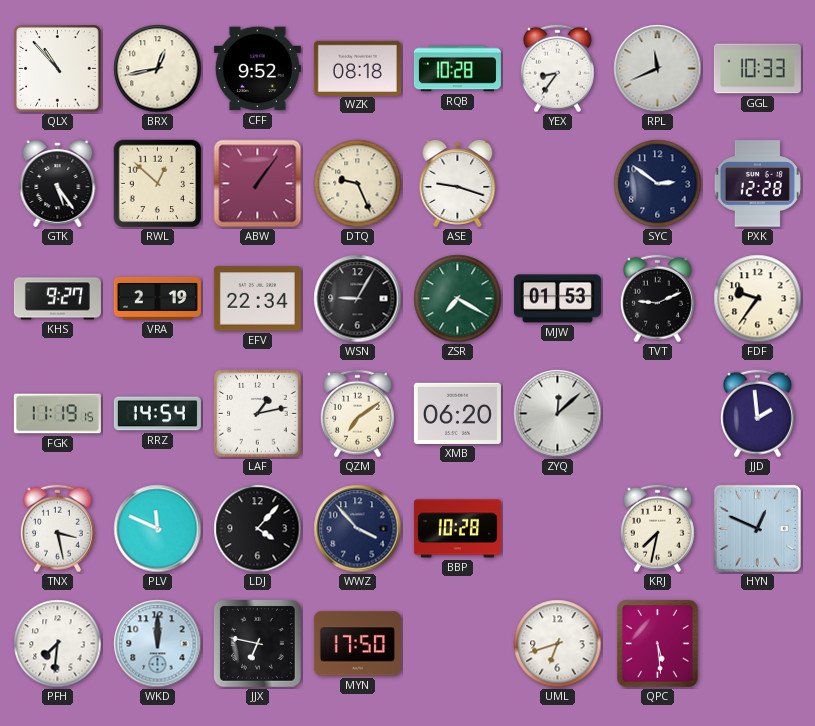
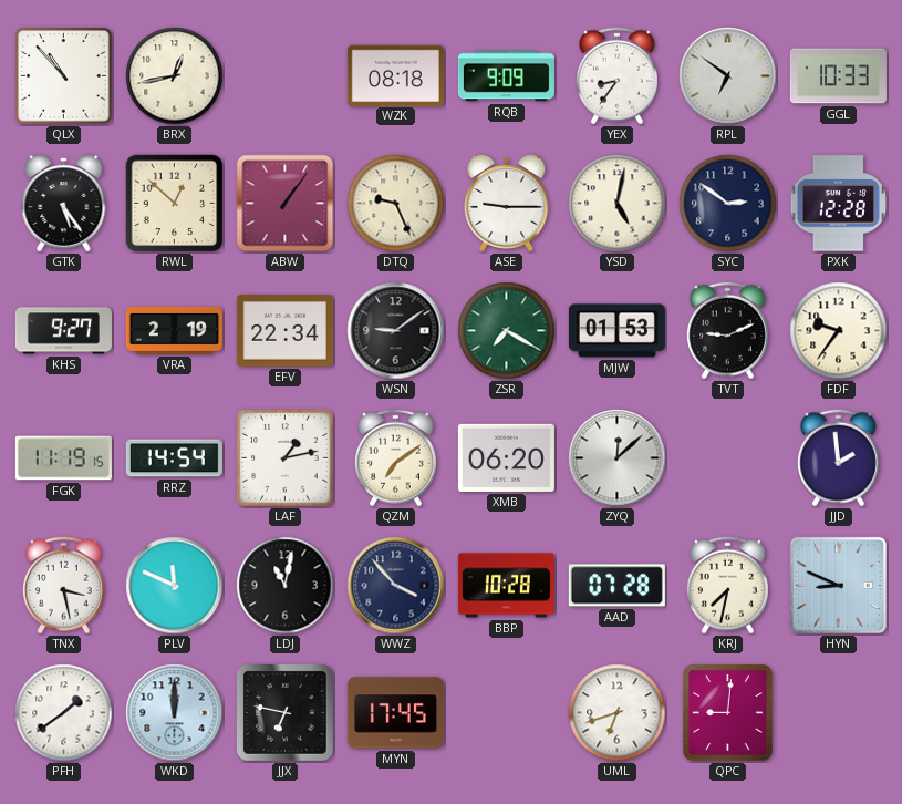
CFF: 9:52 -> none
RQB: 10:28 -> 9:09
RPL: 11:41 -> 6:51
ASE: 9:18 -> 9:15
YSD: none -> 5:02
WSN: 9:05 -> 9:09
LDJ: 4:07 -> 11:02
AAD: none -> 07:28
HYN: 12:49 -> 8:49
PFH: 7:31 -> 1:39
MYN: 17:50 -> 17:45
QPC: 5:29 -> 9:01
